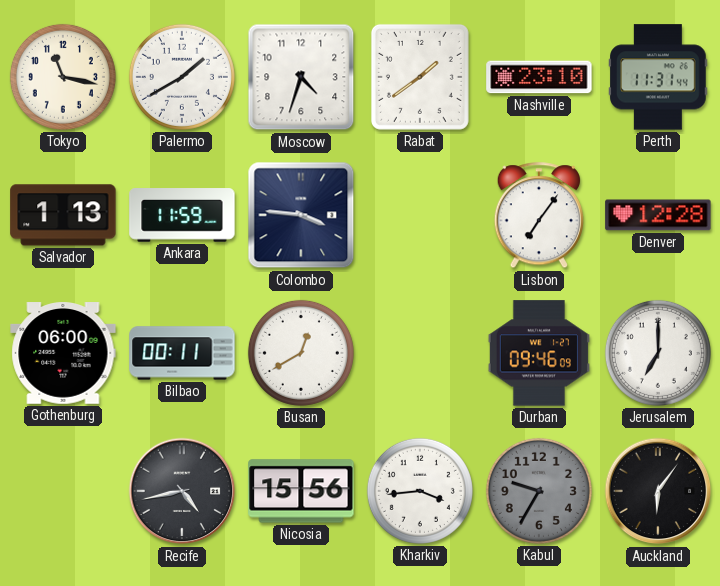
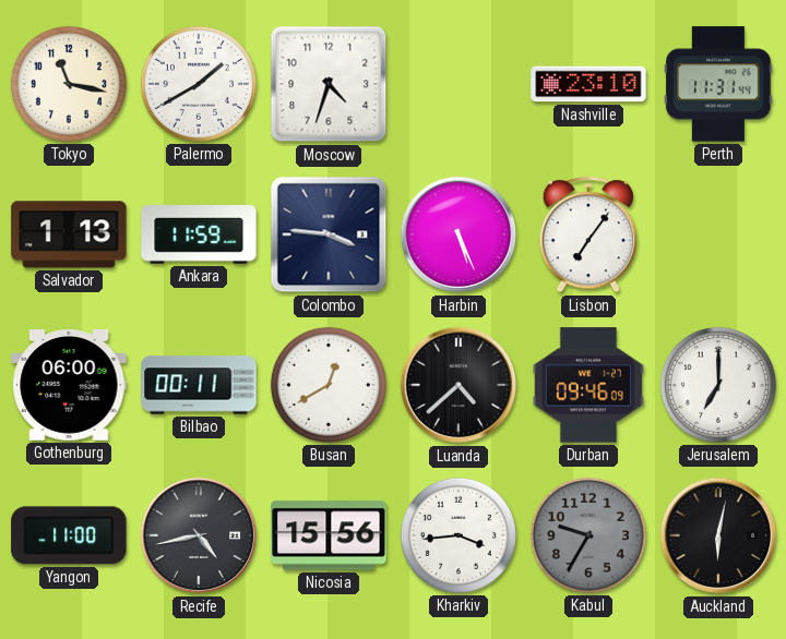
Rabat: 1:39 -> none
Harbin: none -> 5:26
Denver: 12:28 -> none
Luanda: none -> 4:38
Yangon: none -> 11:00
Auckland: 6:06 -> 6:02
